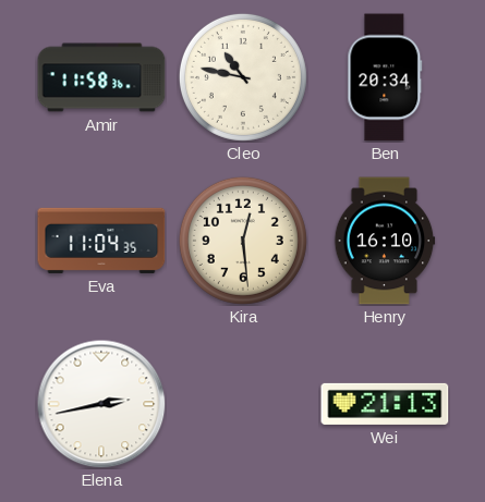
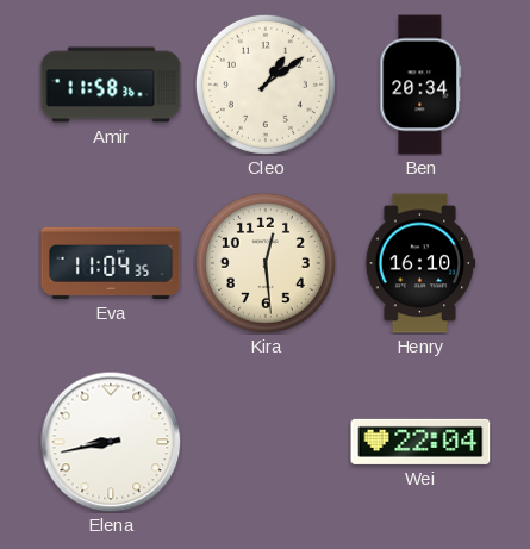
Cleo: 10:47 -> 1:09
Elena: 2:43 -> 8:43
Wei: 21:13 -> 22:04
